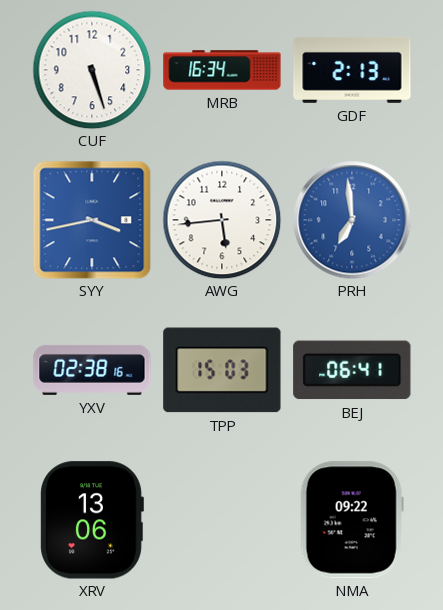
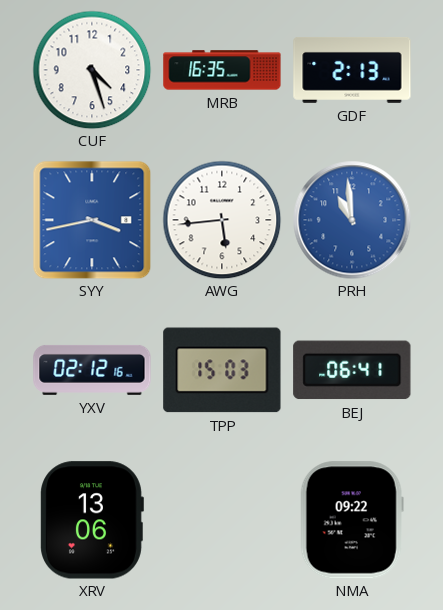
CUF: 5:27 -> 4:27
MRB: 16:34 -> 16:35
PRH: 6:59 -> 10:59
YXV: 02:38 -> 02:12
